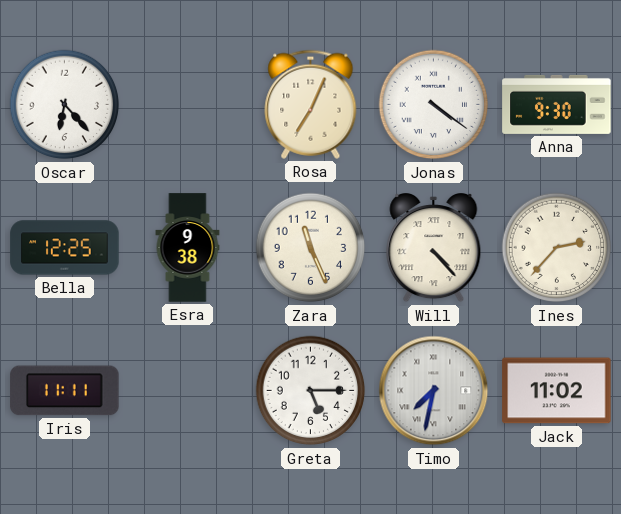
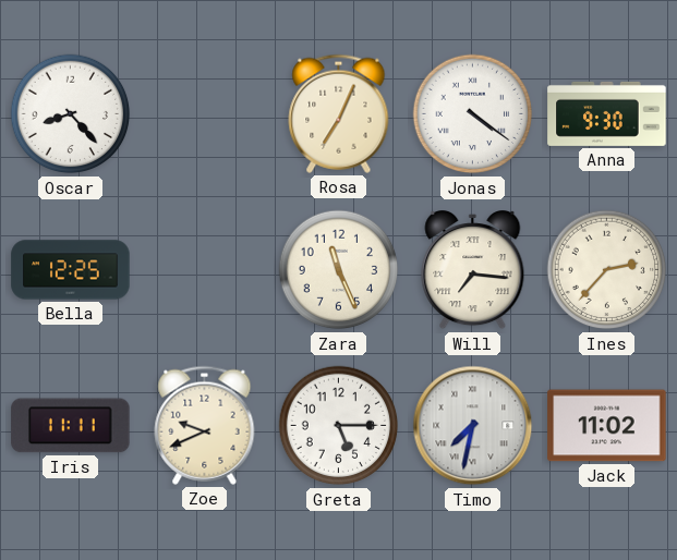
Oscar: 6:23 -> 8:23
Esra: 9:38 -> none
Will: 4:23 -> 7:16
Zoe: none -> 9:41
